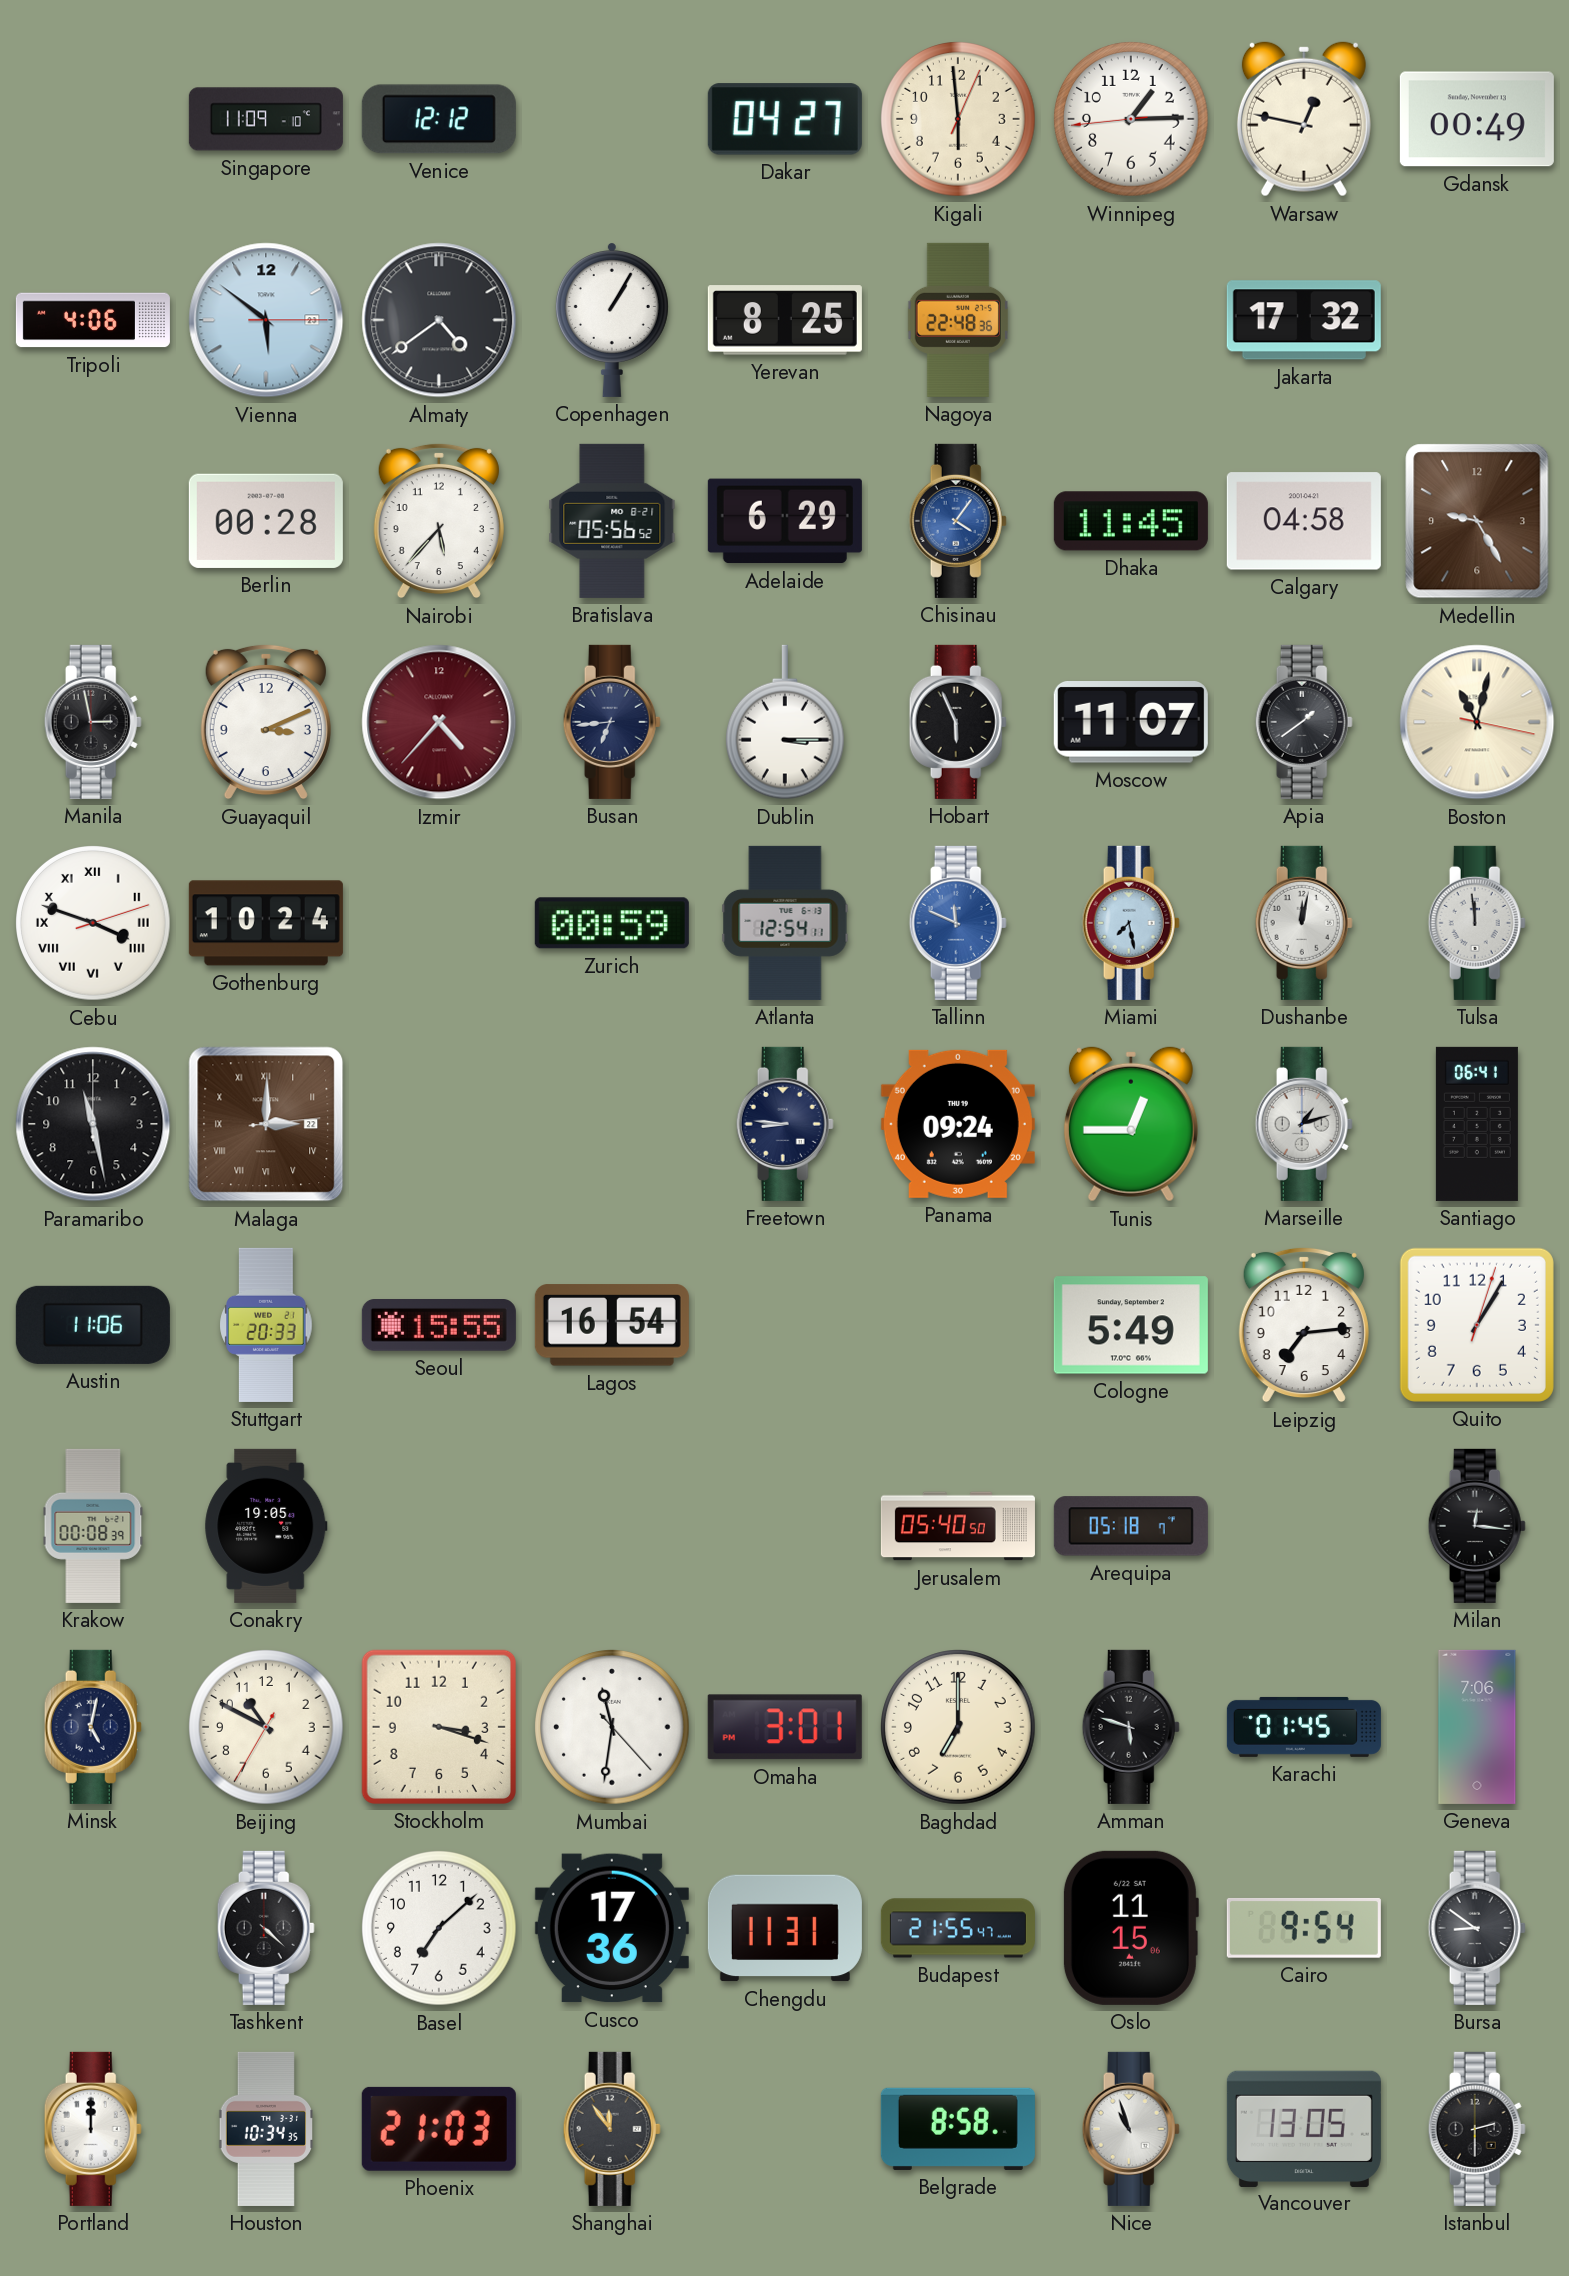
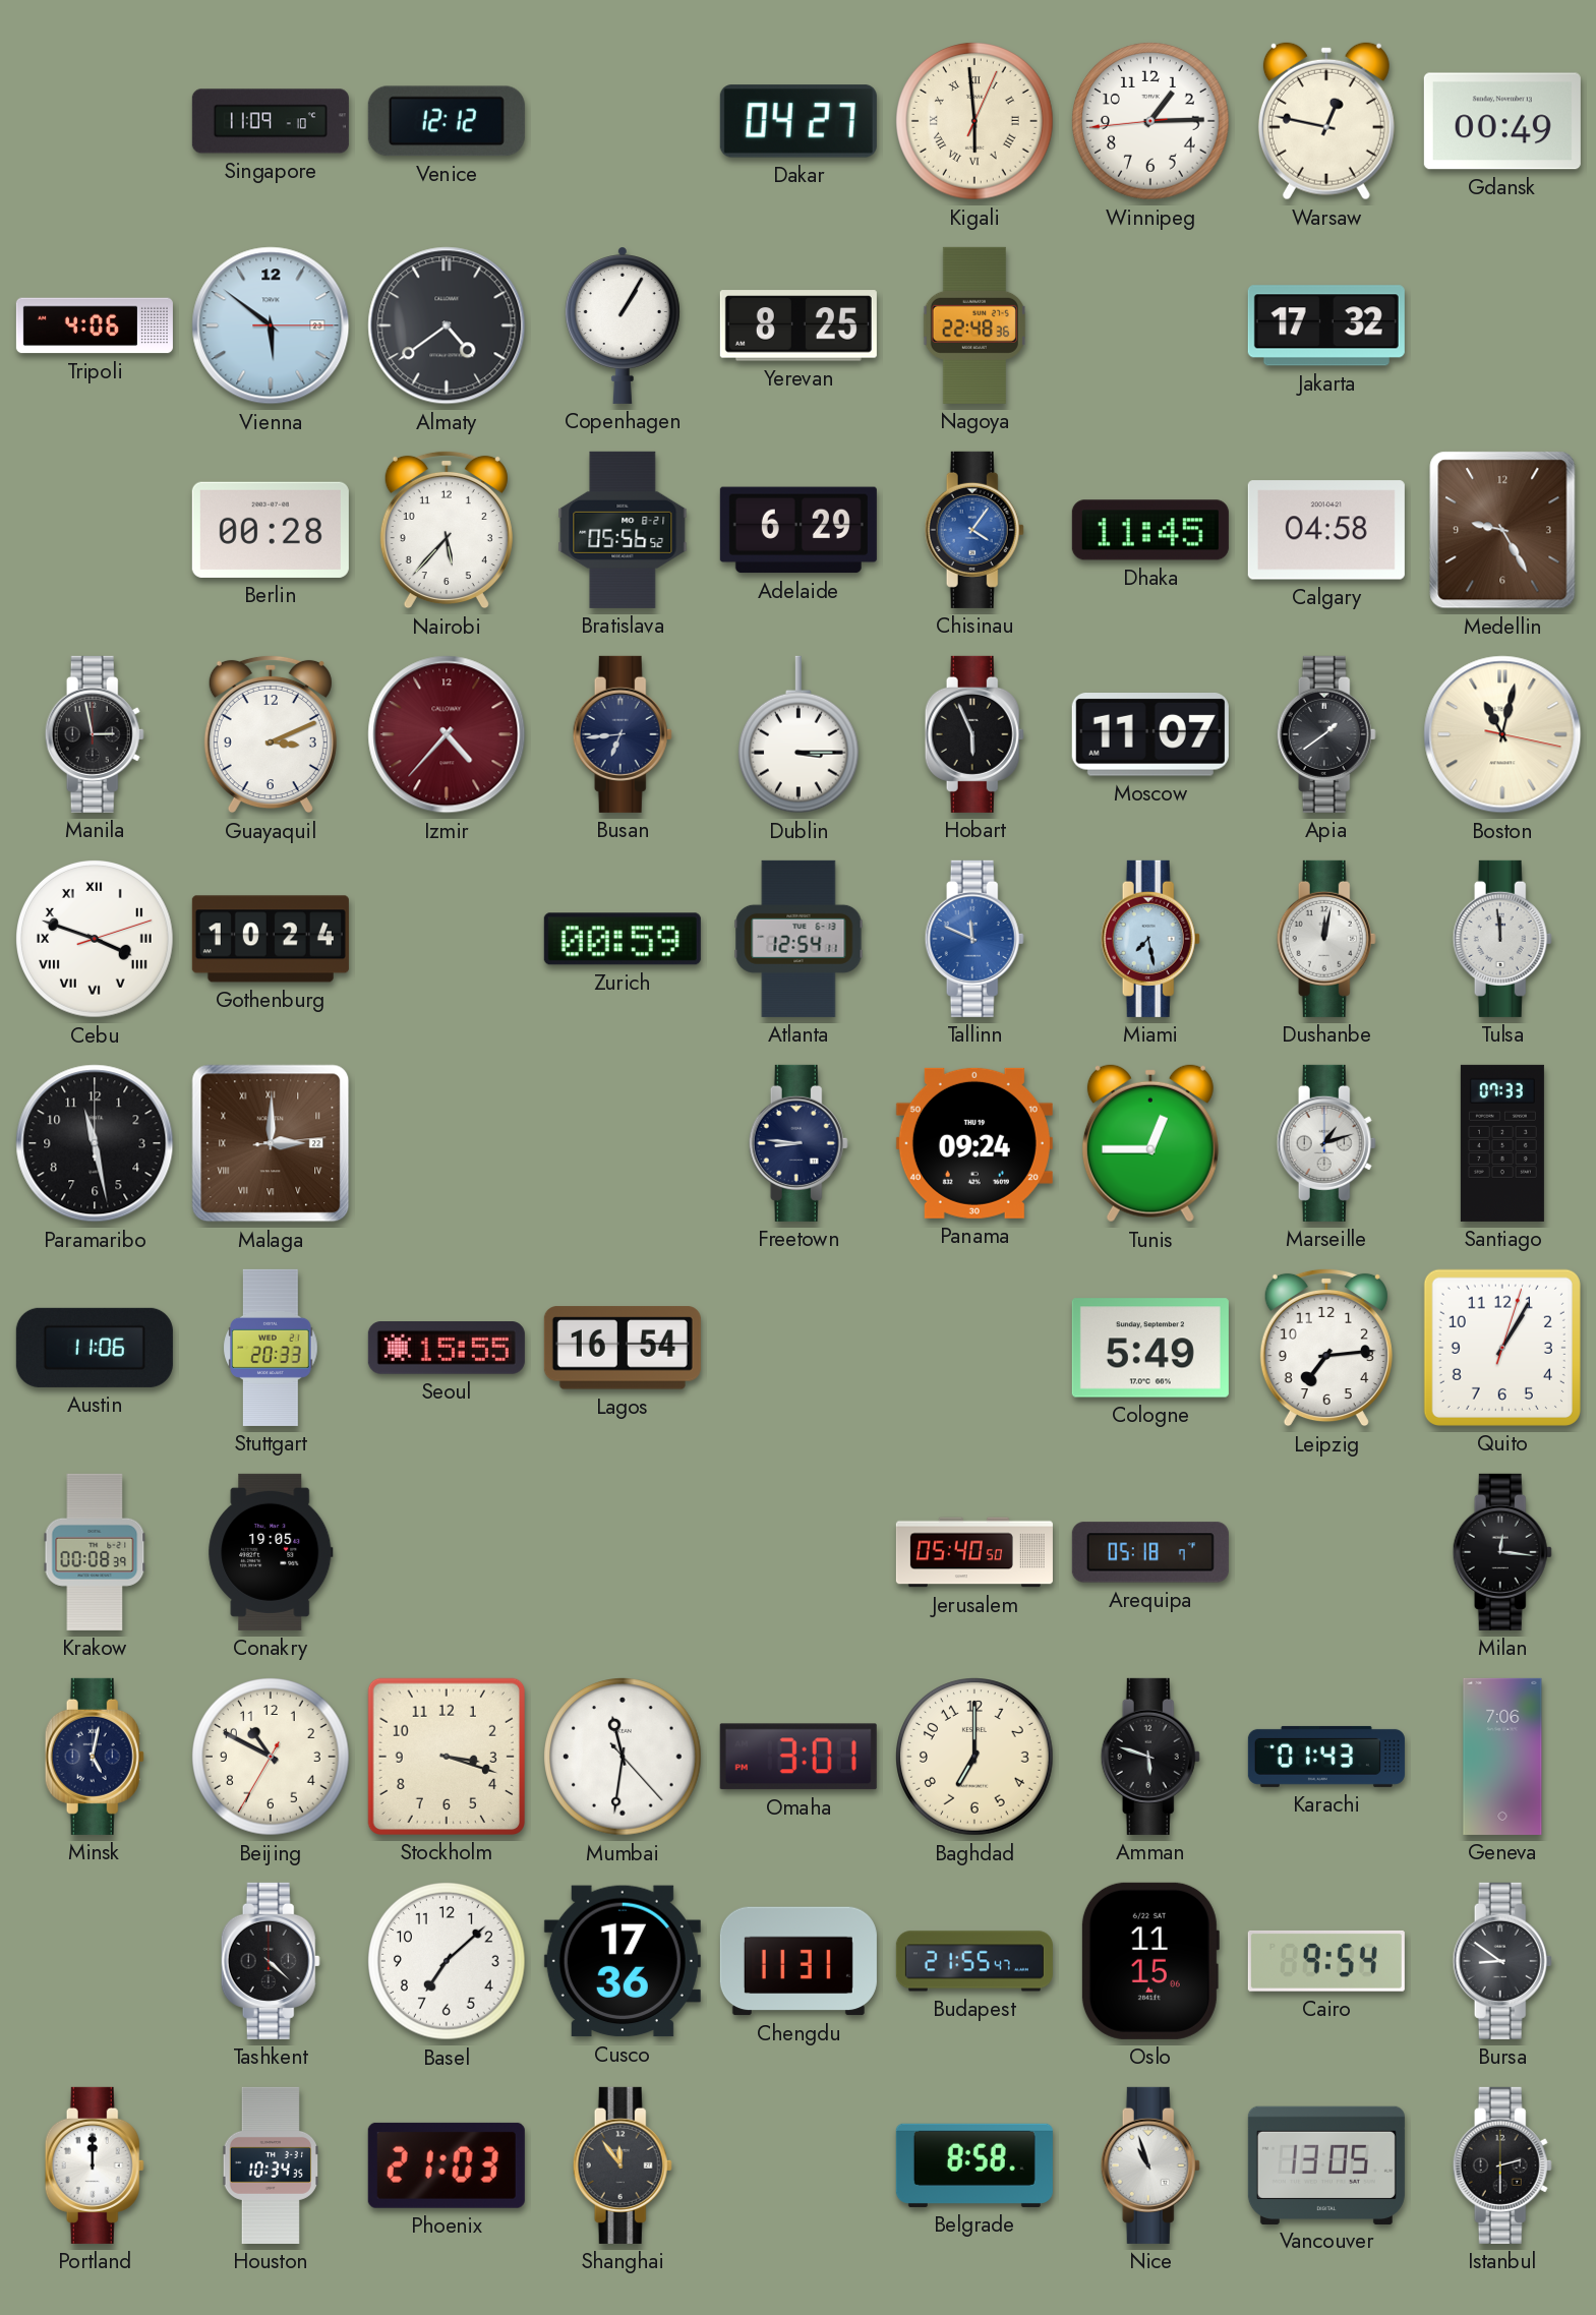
Kigali numerals: Arabic -> Roman
Santiago: 06:41 -> 07:33
Karachi: 01:45 -> 01:43
